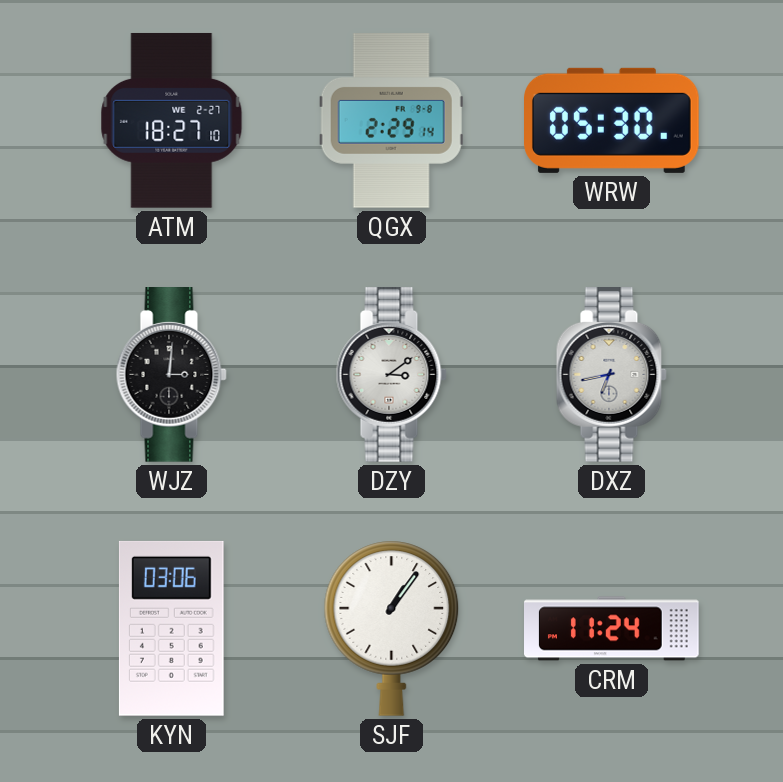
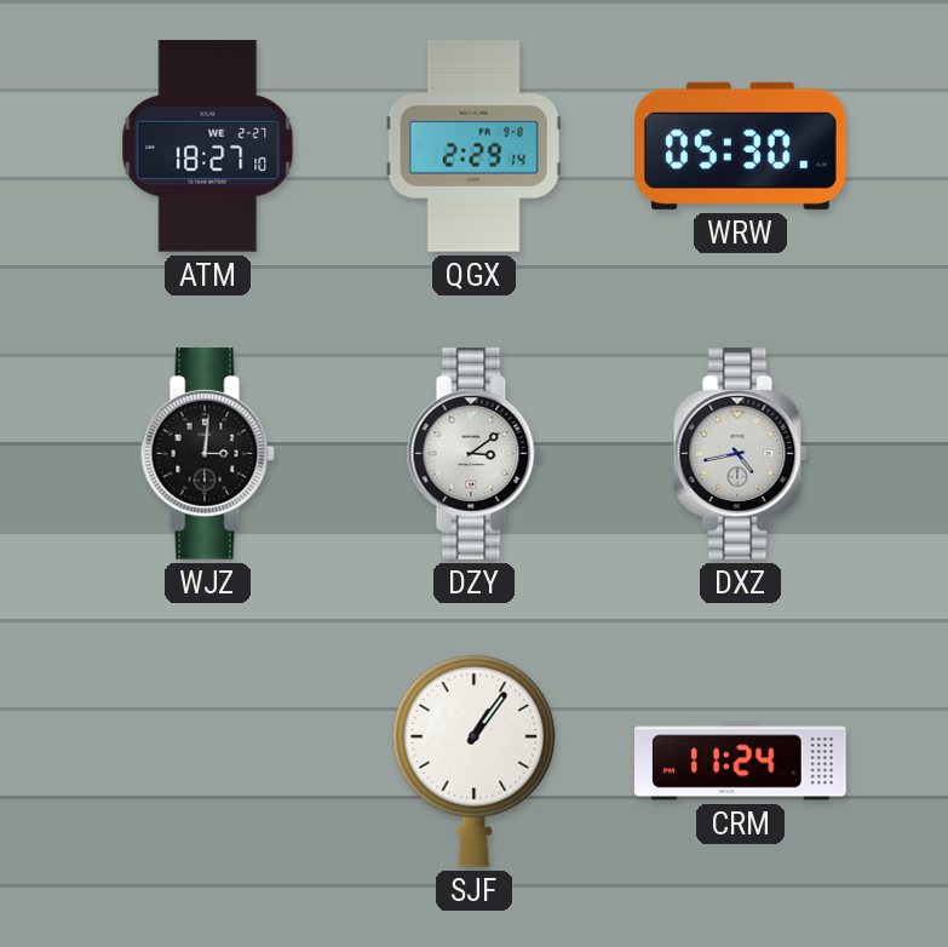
DXZ: 6:43 -> 4:43
KYN: 03:06 -> none
